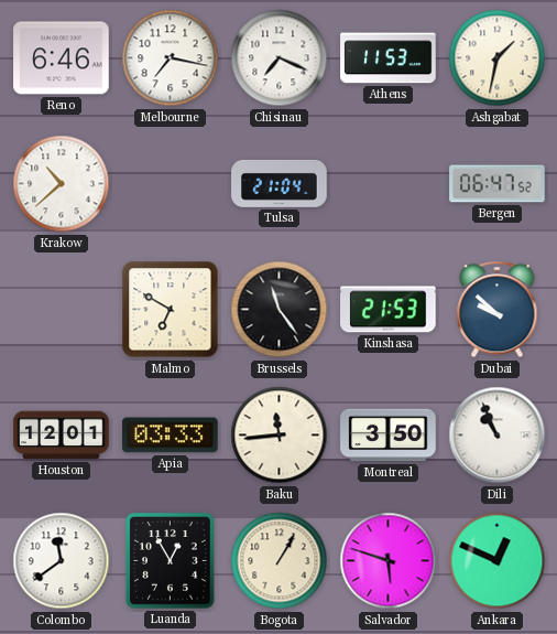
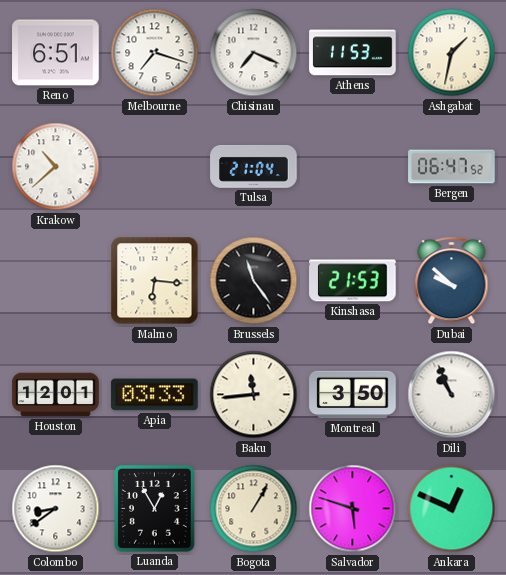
Reno: 6:46 -> 6:51
Melbourne: 7:17 -> 7:18
Malmo: 6:50 -> 6:16
Colombo: 11:39 -> 8:39
